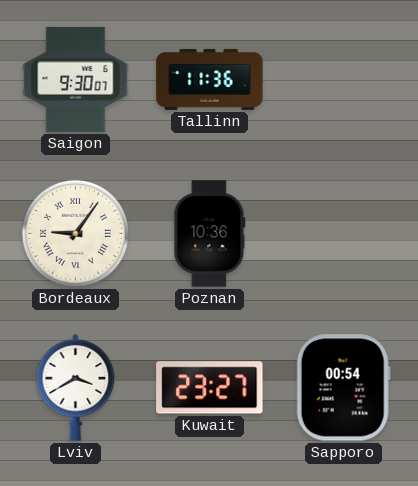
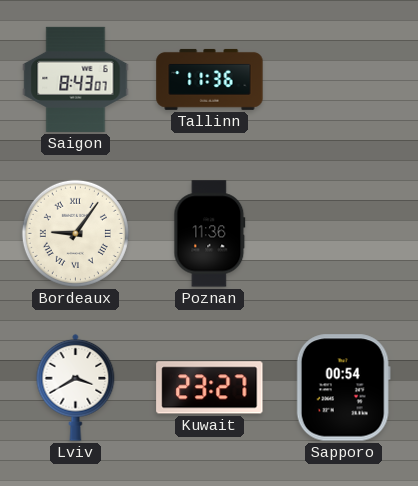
Saigon: 9:30 -> 8:43
Poznan: 10:36 -> 11:36
